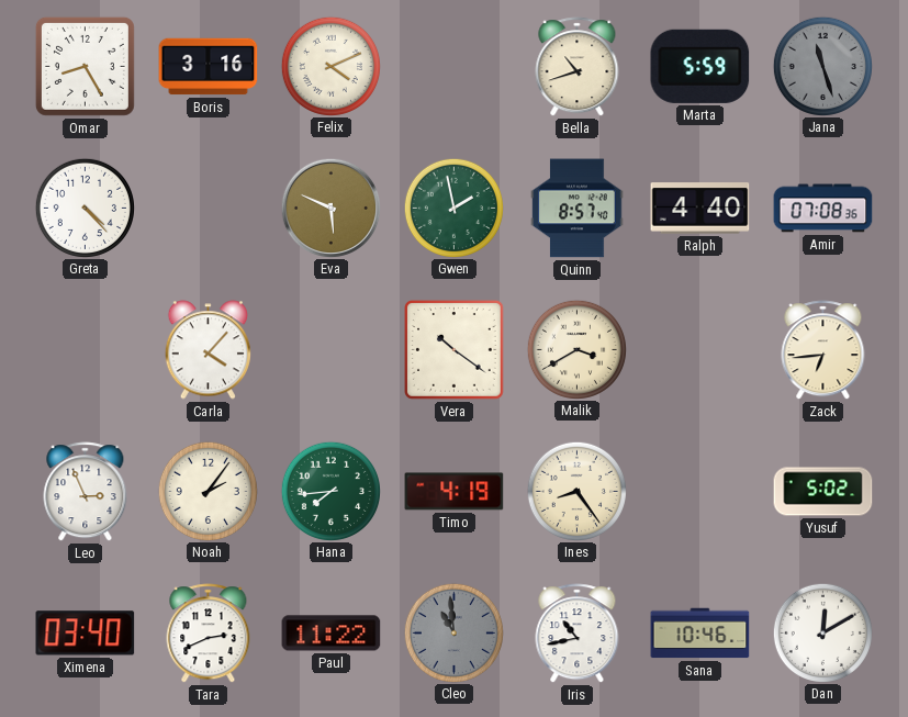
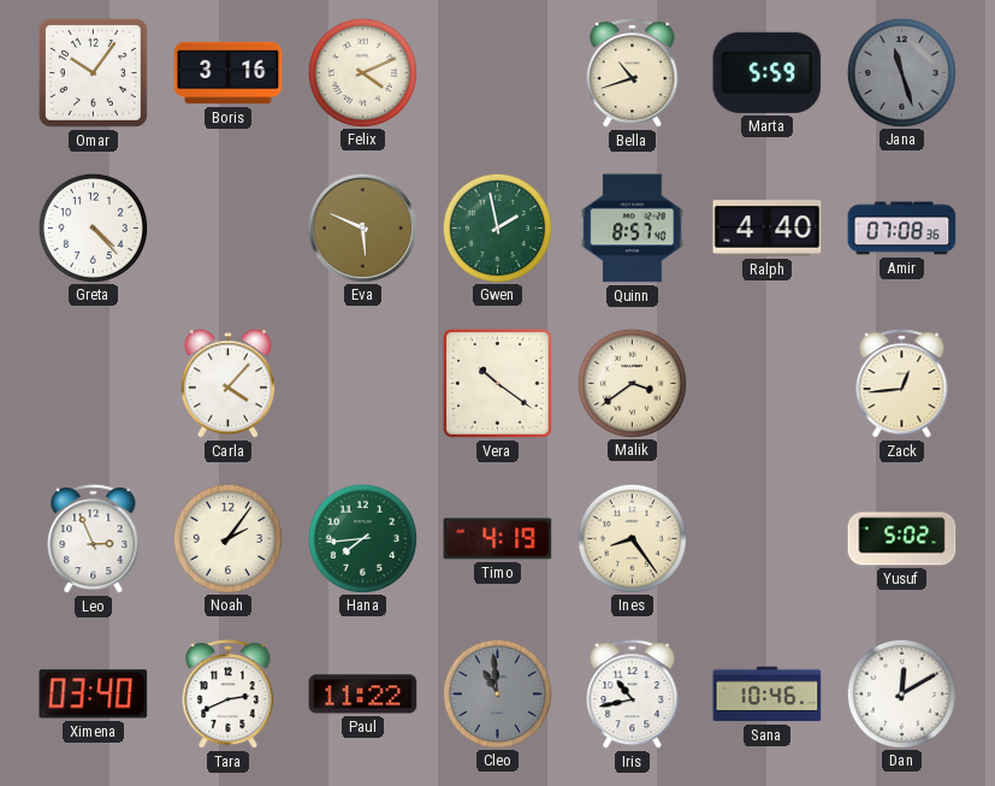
Omar: 8:25 -> 10:06
Malik: 3:40 -> 3:39
Zack: 6:44 -> 12:44
